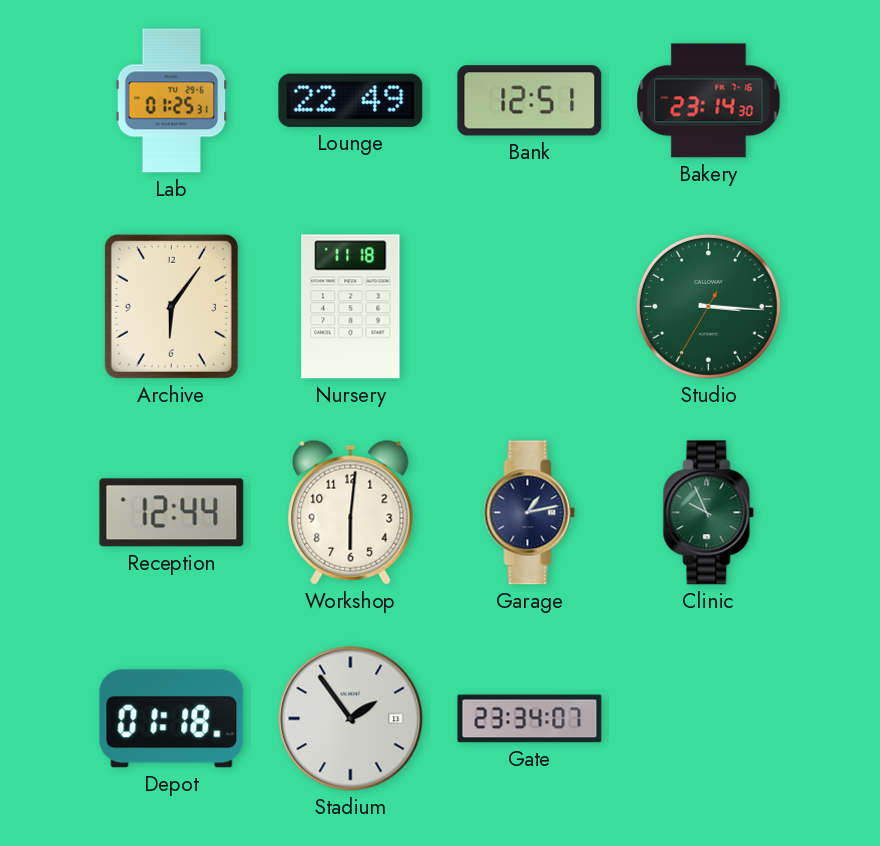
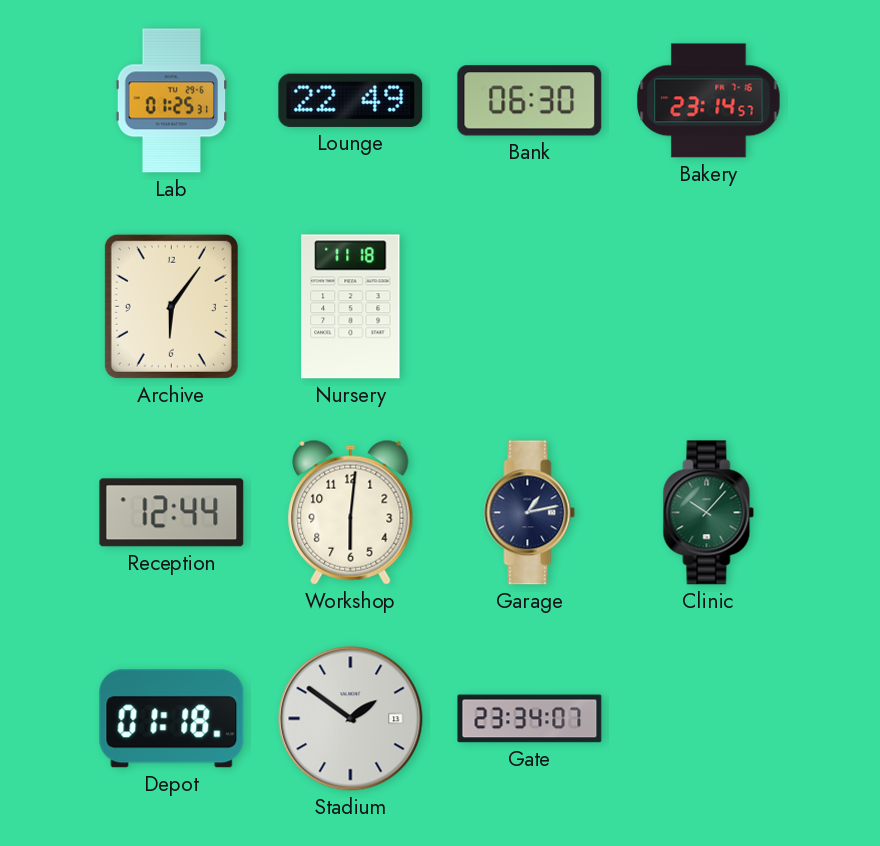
Bank: 12:51 -> 06:30
Bakery: 23:14:30 -> 23:14:57
Studio: 3:15 -> none
Clinic: 9:56 -> 10:07
Stadium: 1:54 -> 1:51
